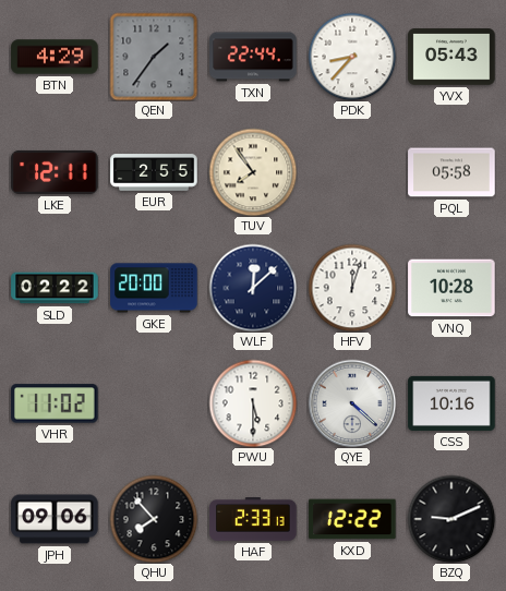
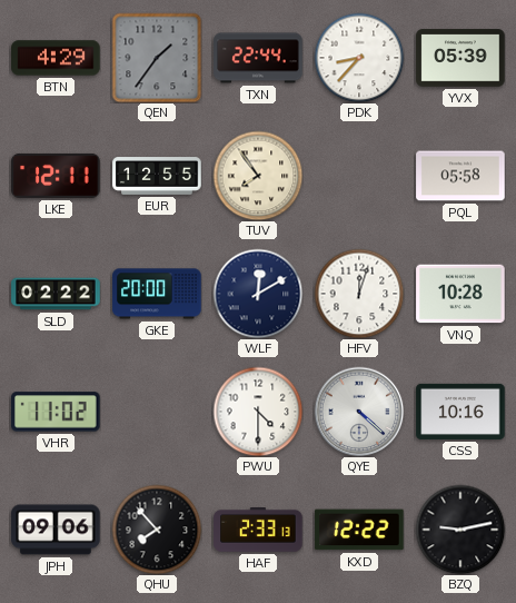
YVX: 05:43 -> 05:39
EUR: 2:55 -> 12:55
WLF: 12:08 -> 12:10
PWU: 5:30 -> 4:30
BZQ: 9:11 -> 9:13
